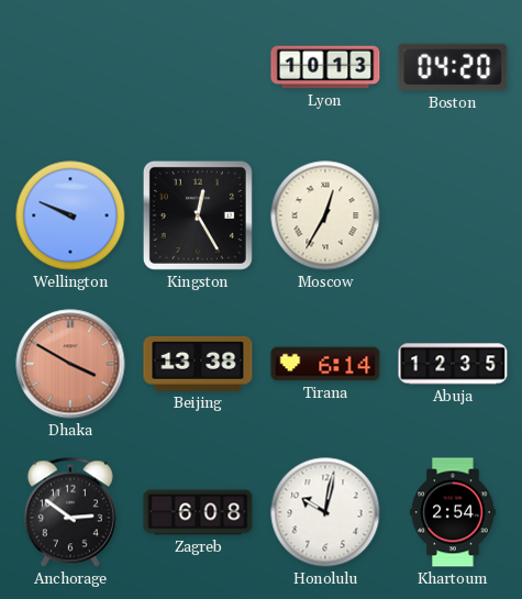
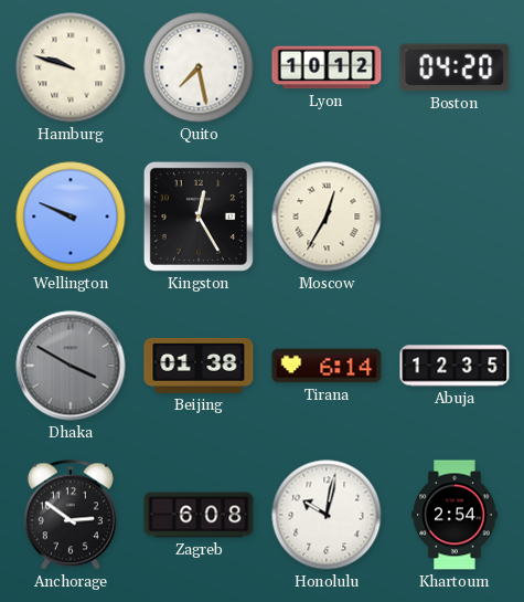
Hamburg: none -> 9:48
Quito: none -> 7:28
Lyon: 10:13 -> 10:12
Dhaka dial: salmon -> grey
Beijing: 13:38 -> 01:38
